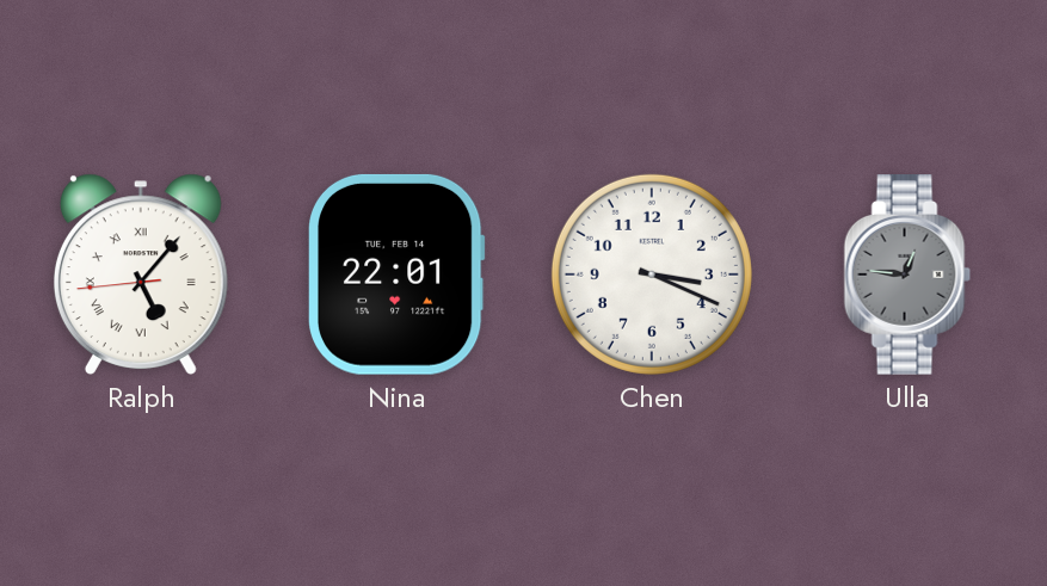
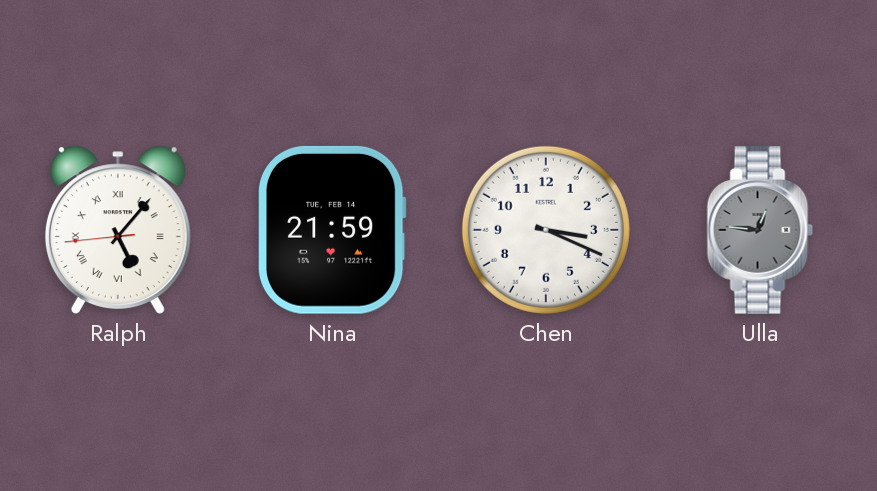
Nina: 22:01 -> 21:59
